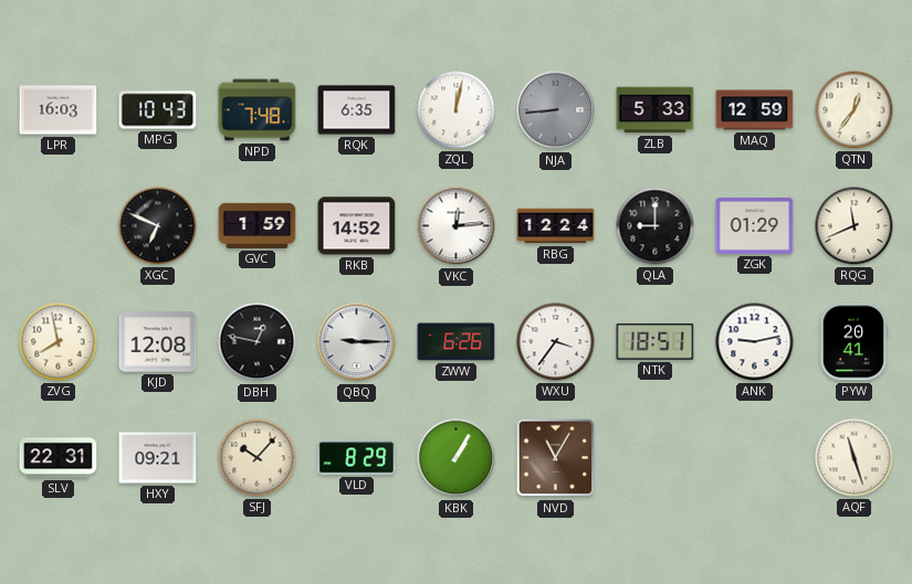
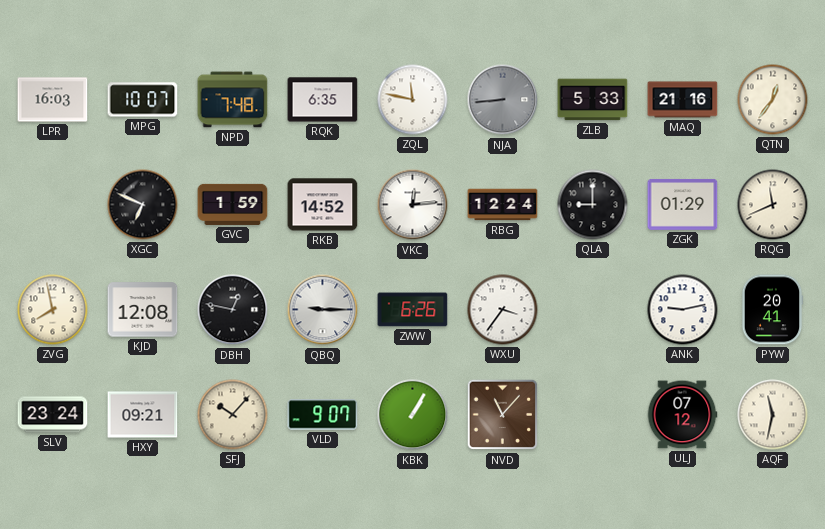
MPG: 10:43 -> 10:07
ZQL: 12:02 -> 11:47
MAQ: 12:59 -> 21:16
NTK: 18:51 -> none
SLV: 22:31 -> 23:24
VLD: 8:29 -> 9:07
NVD: 11:05 -> 11:07
ULJ: none -> 07:12
AQF: 11:27 -> 11:32
